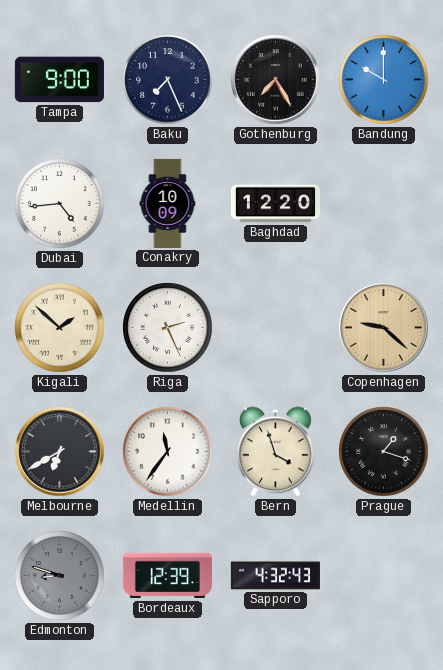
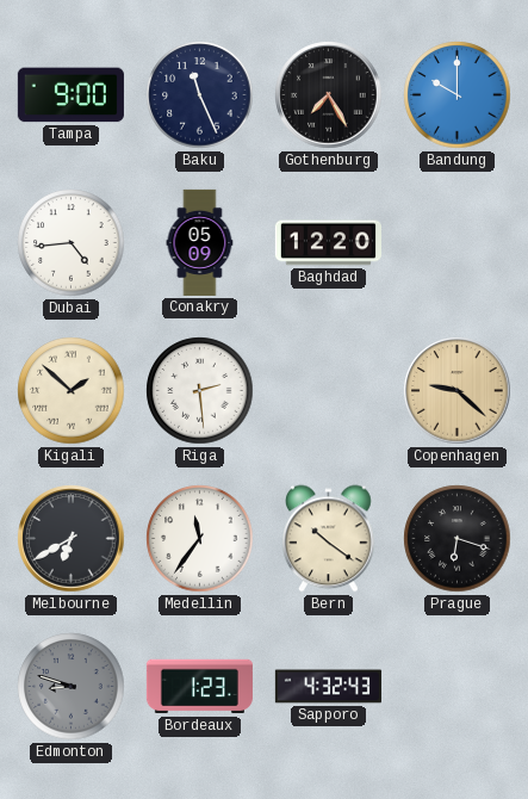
Baku: 7:26 -> 11:26
Conakry: 10:09 -> 05:09
Riga: 2:26 -> 2:29
Bern: 3:57 -> 10:21
Prague: 1:18 -> 6:18
Bordeaux: 12:39 -> 1:23
